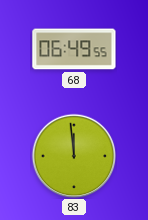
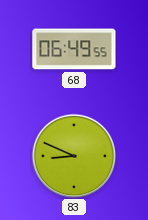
83: 11:59 -> 8:49
